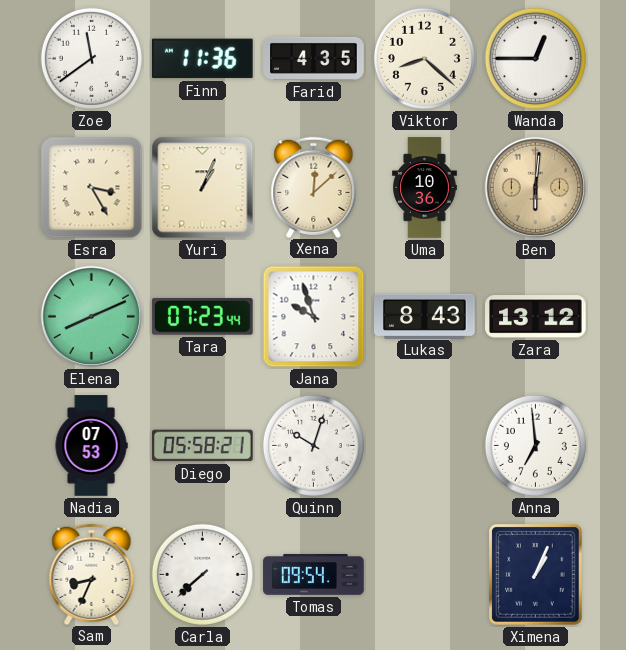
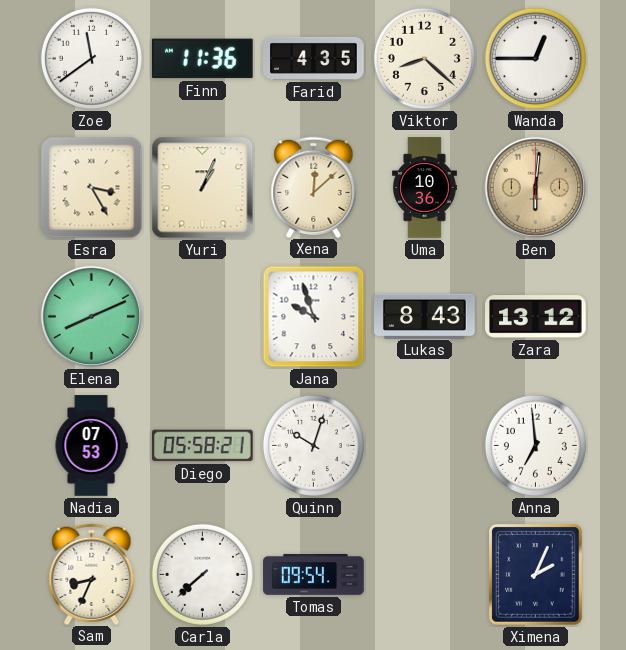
Tara: 07:23 -> none
Ximena: 1:04 -> 2:04
